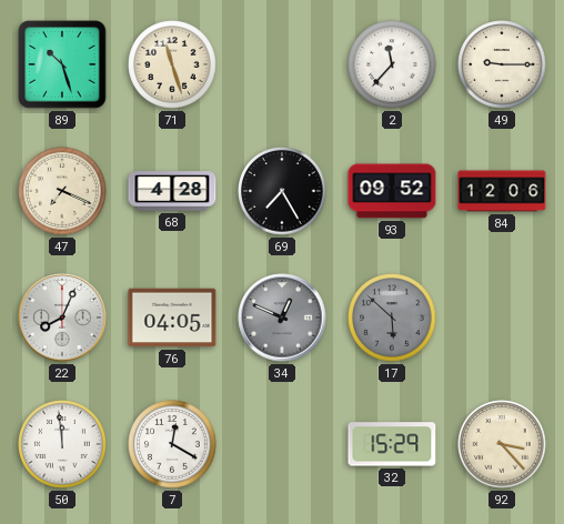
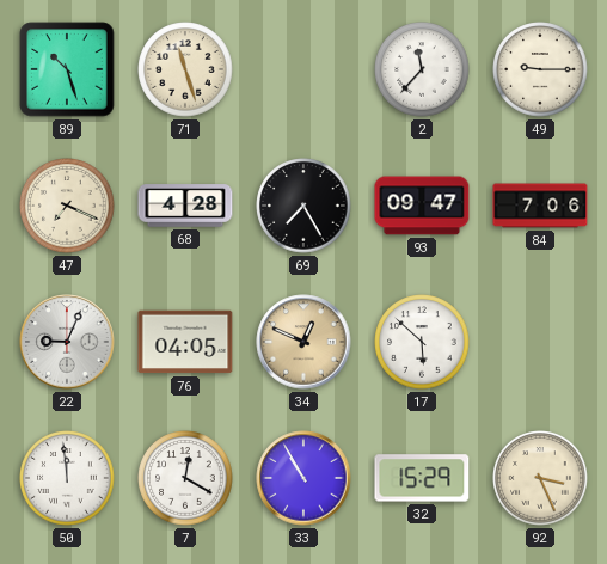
93: 09:52 -> 09:47
84: 12:06 -> 7:06
22: 8:04 -> 9:04
34 dial: grey -> champagne
17 dial: grey -> white
33: none -> 10:55
92: 3:23 -> 3:26
